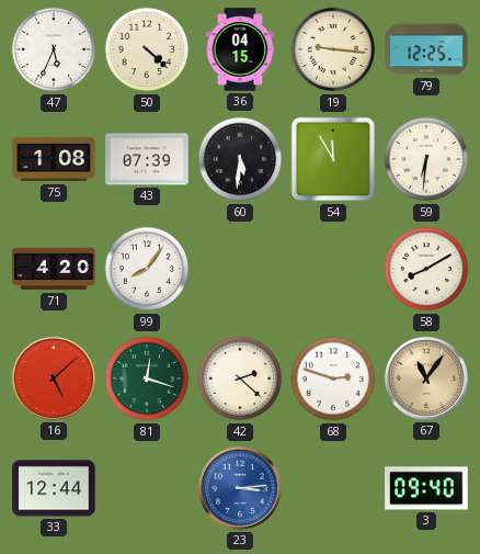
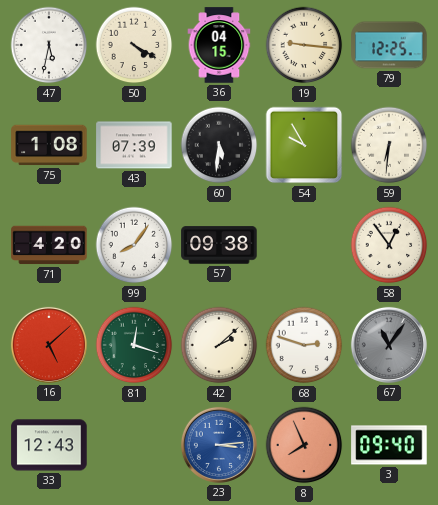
47: 5:34 -> 5:32
50: 4:22 -> 4:20
54: 11:55 -> 9:55
57: none -> 09:38
58: 8:10 -> 12:54
42: 2:22 -> 2:08
67 dial: champagne -> grey
33: 12:44 -> 12:43
8: none -> 7:56
